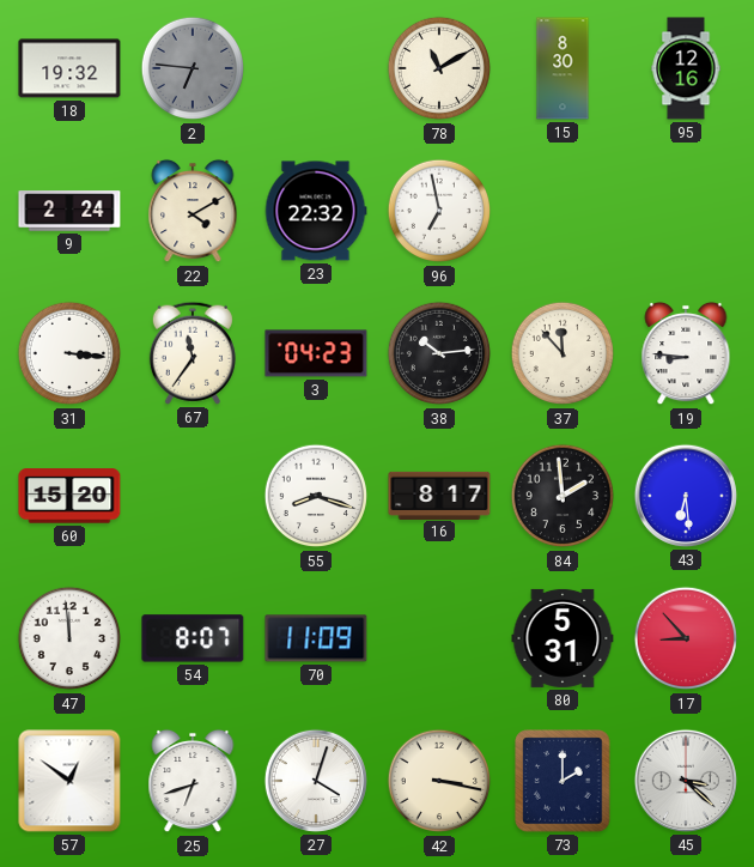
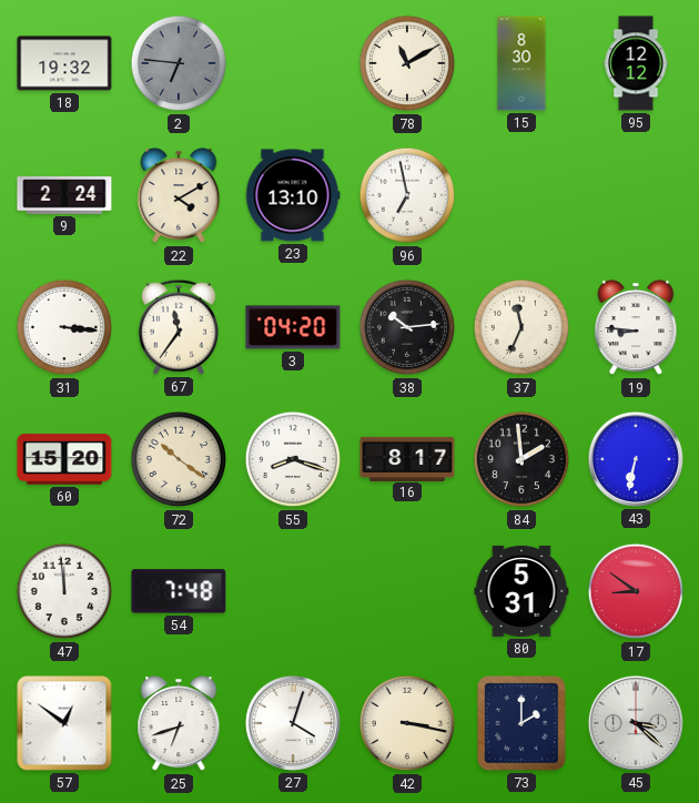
95: 12:16 -> 12:12
23: 22:32 -> 13:10
3: 04:23 -> 04:20
37: 11:53 -> 11:34
72: none -> 10:21
43: 6:29 -> 6:32
54: 8:07 -> 7:48
70: 11:09 -> none
17: 8:53 -> 8:51
